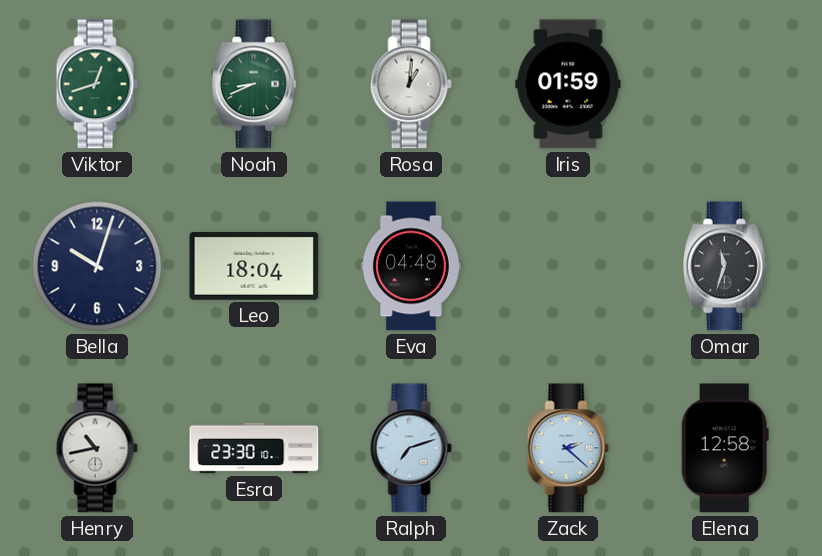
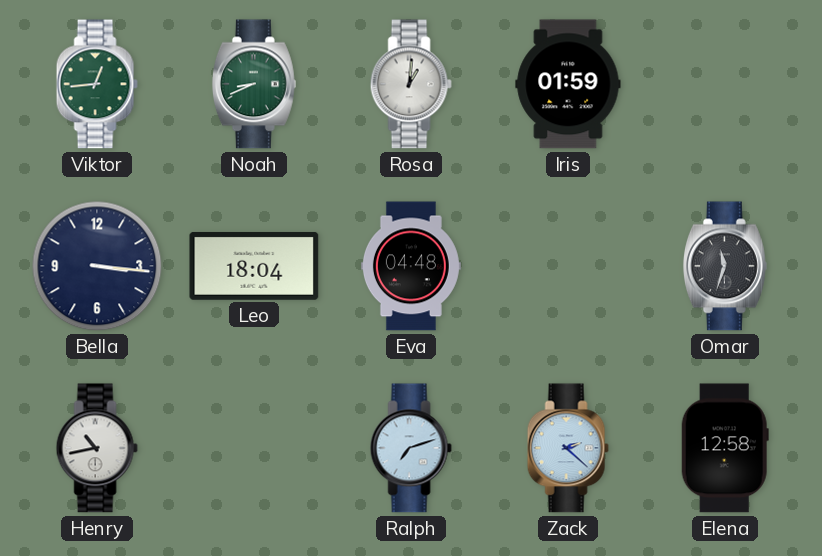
Viktor: 12:42 -> 12:44
Bella: 10:03 -> 3:16
Esra: 23:30 -> none
